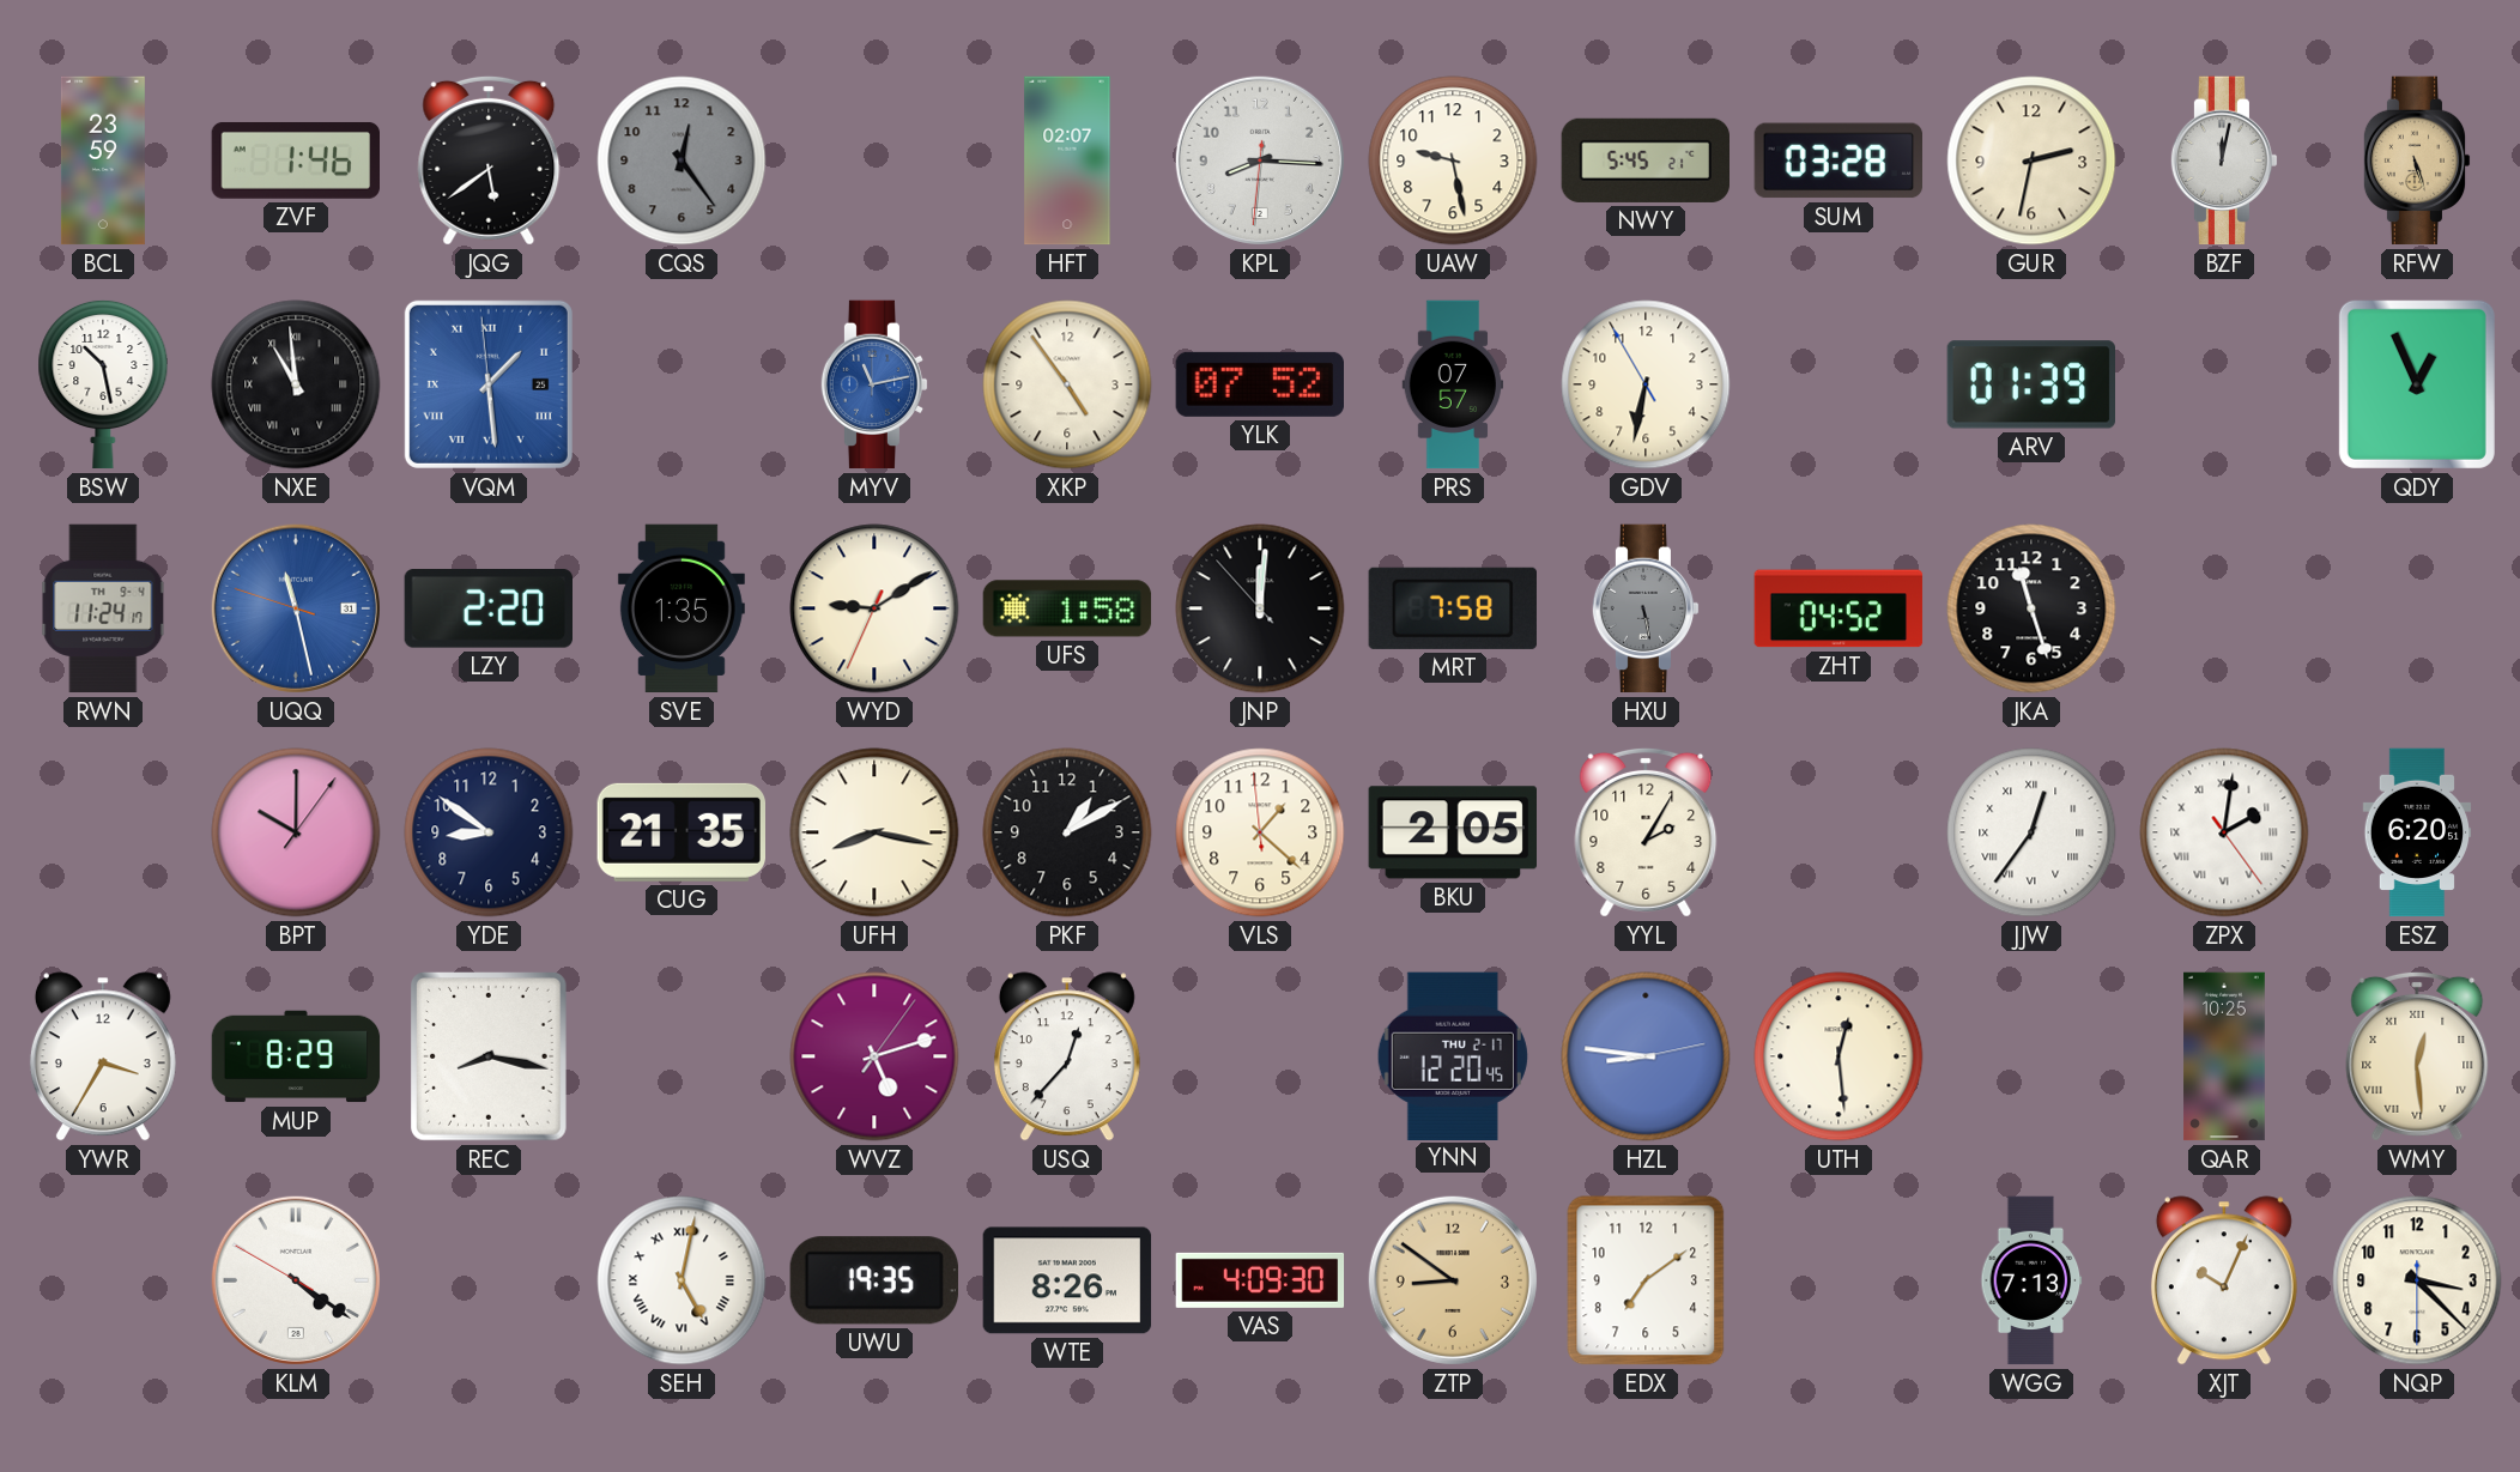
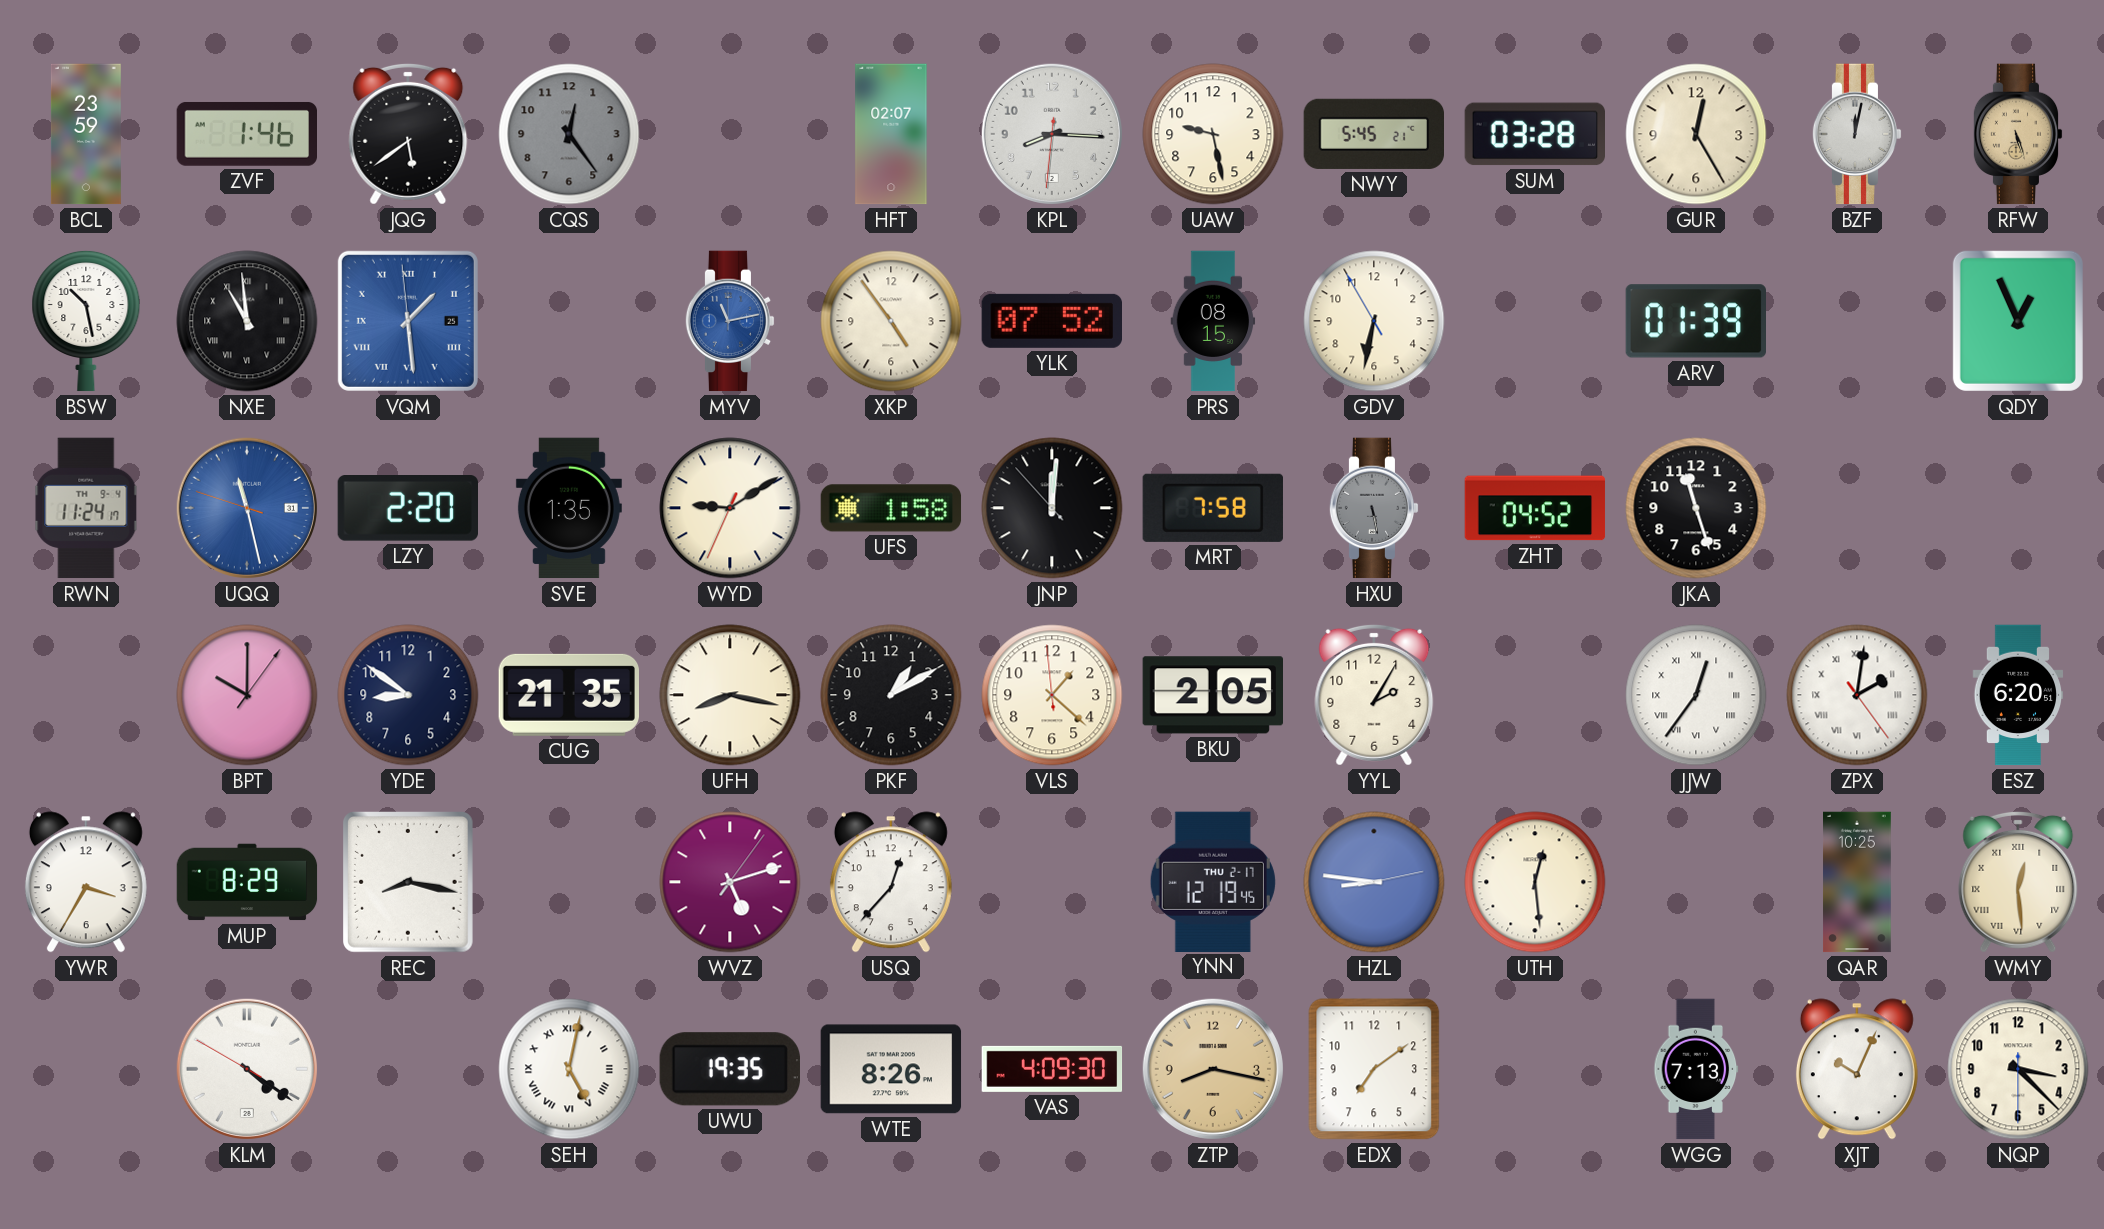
GUR: 2:32 -> 12:25
PRS: 07:57 -> 08:15
YNN: 12:20 -> 12:19
ZTP: 8:51 -> 8:17
